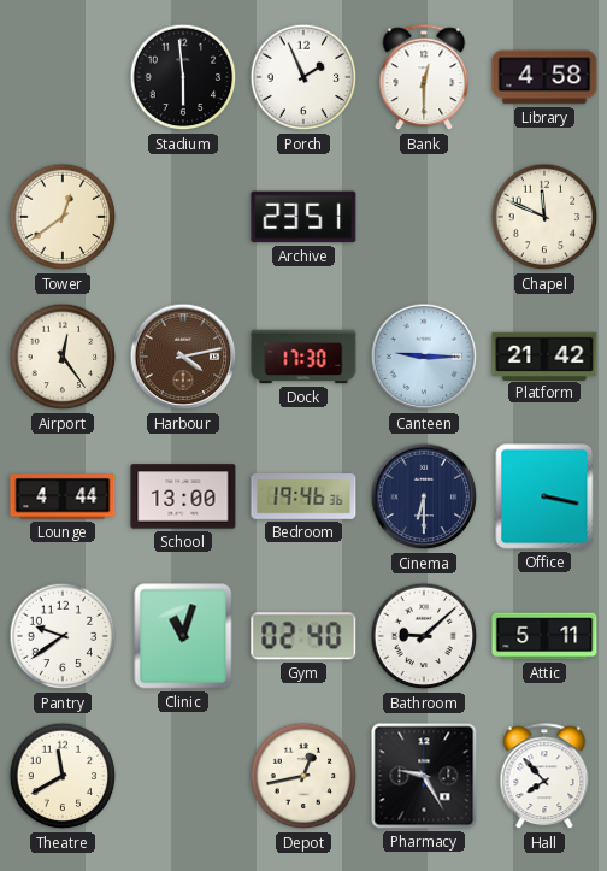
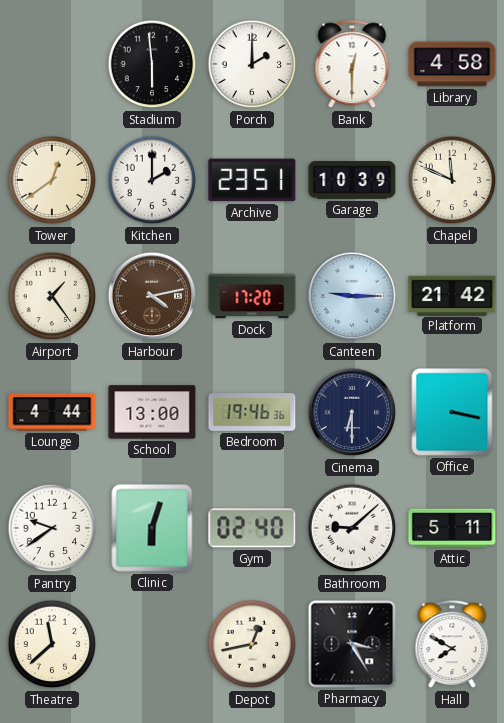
Porch: 1:56 -> 2:00
Kitchen: none -> 2:00
Garage: none -> 10:39
Airport: 12:24 -> 1:24
Dock: 17:30 -> 17:20
Clinic: 11:03 -> 6:03
Theatre: 11:40 -> 11:38
Pharmacy: 9:25 -> 3:25
Hall: 7:53 -> 7:50
